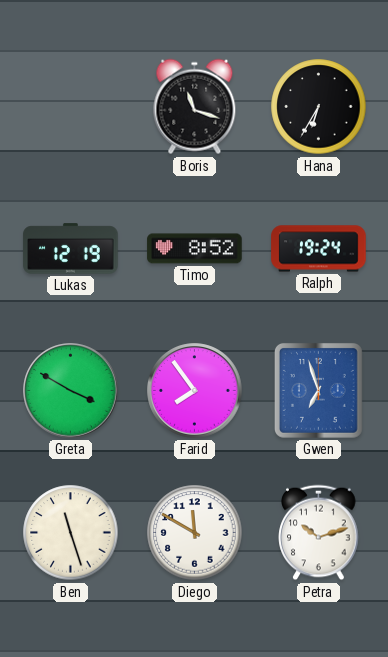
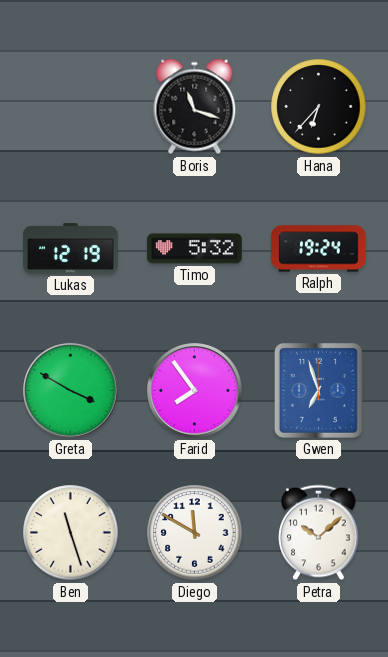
Hana: 6:35 -> 6:37
Timo: 8:52 -> 5:32
Petra: 10:12 -> 10:08
